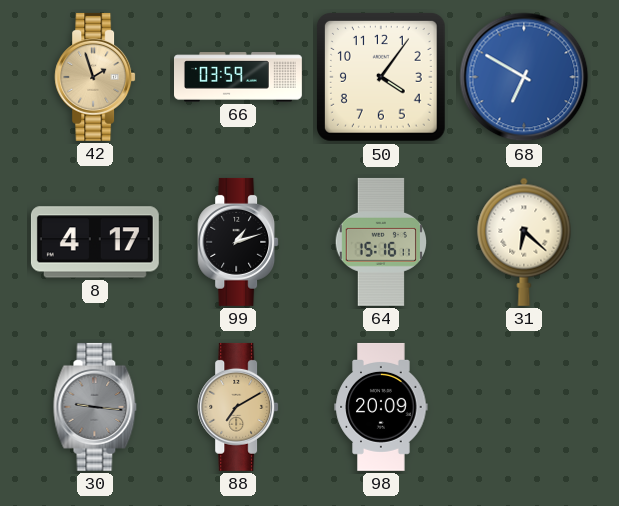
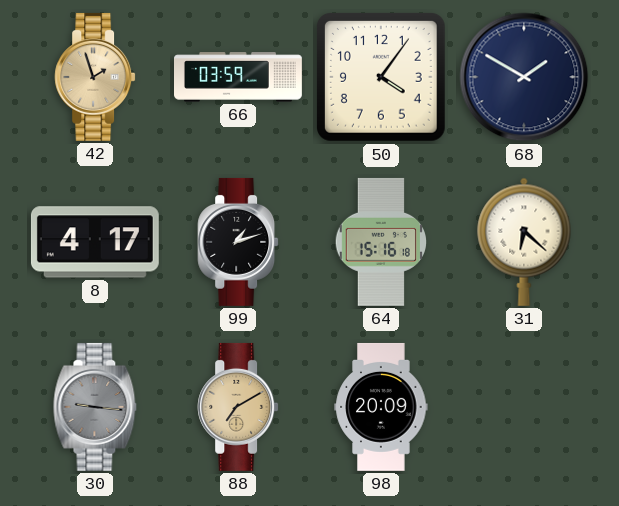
68: 6:50 -> 1:50
68 dial: blue -> navy
64: 15:16:11 -> 15:16:18
